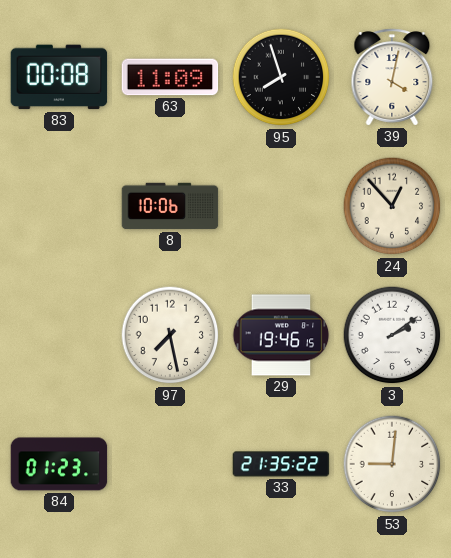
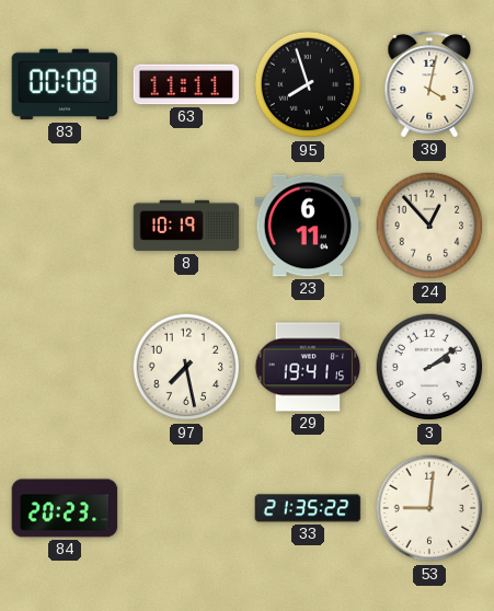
63: 11:09 -> 11:11
8: 10:06 -> 10:19
23: none -> 6:11
29: 19:46 -> 19:41
84: 01:23 -> 20:23
